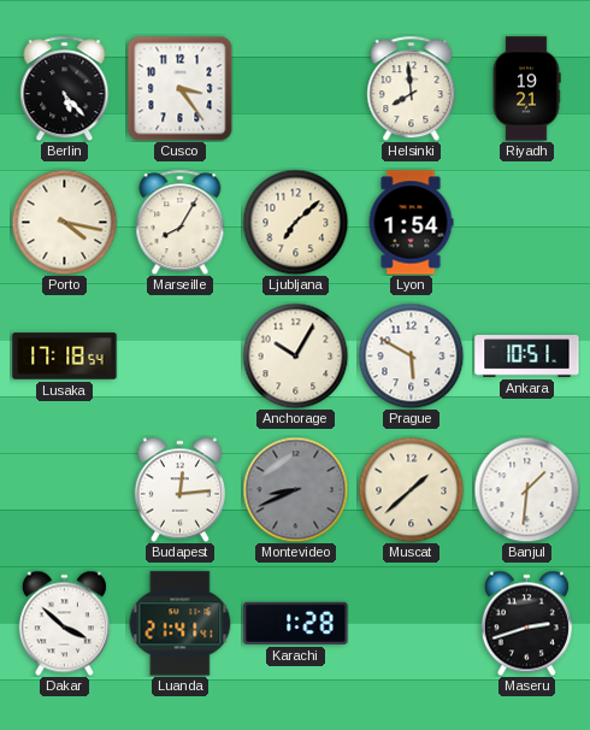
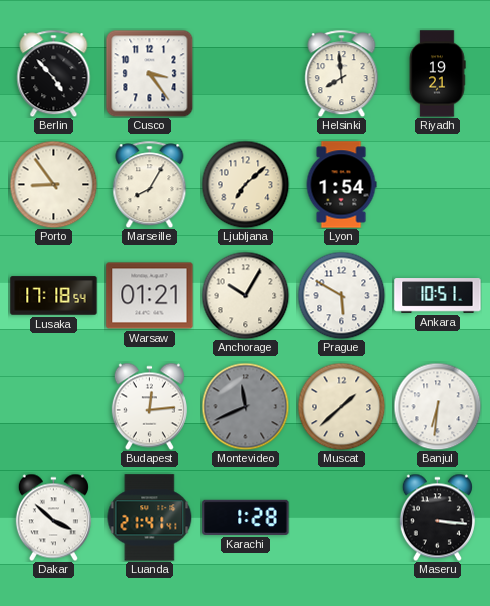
Berlin: 5:23 -> 4:53
Porto: 4:17 -> 8:54
Warsaw: none -> 01:21
Montevideo: 8:41 -> 11:41
Banjul: 1:31 -> 6:31
Maseru: 2:42 -> 3:16
